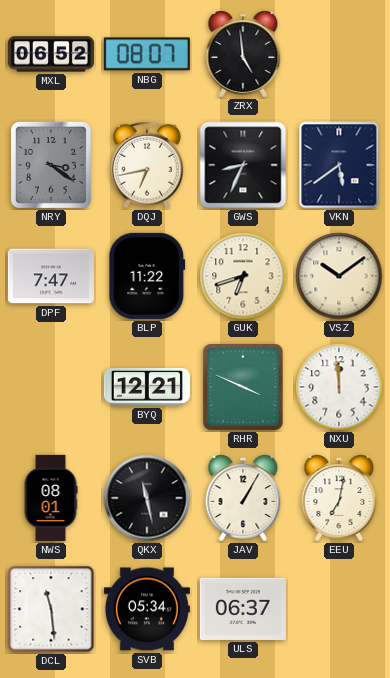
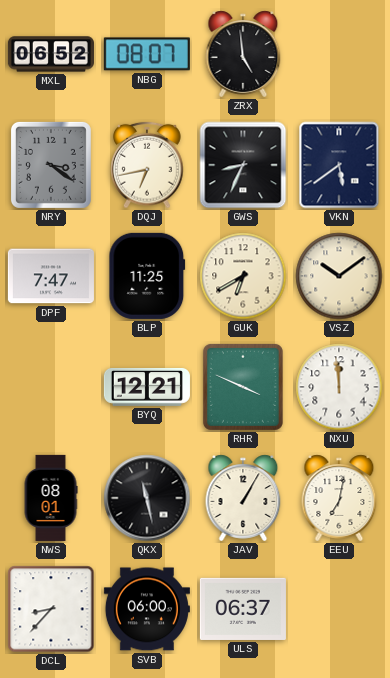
BLP: 11:22 -> 11:25
GUK: 6:42 -> 6:40
DCL: 11:29 -> 8:37
SVB: 05:34 -> 06:00
